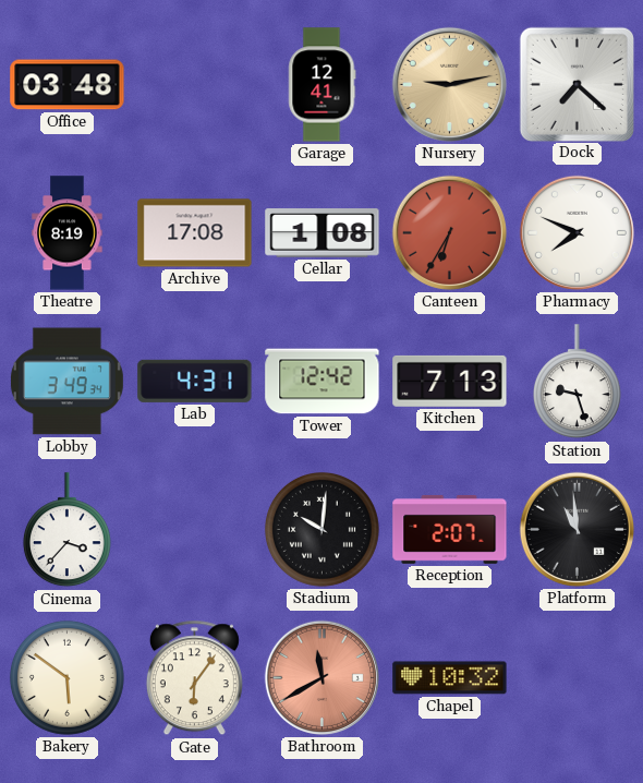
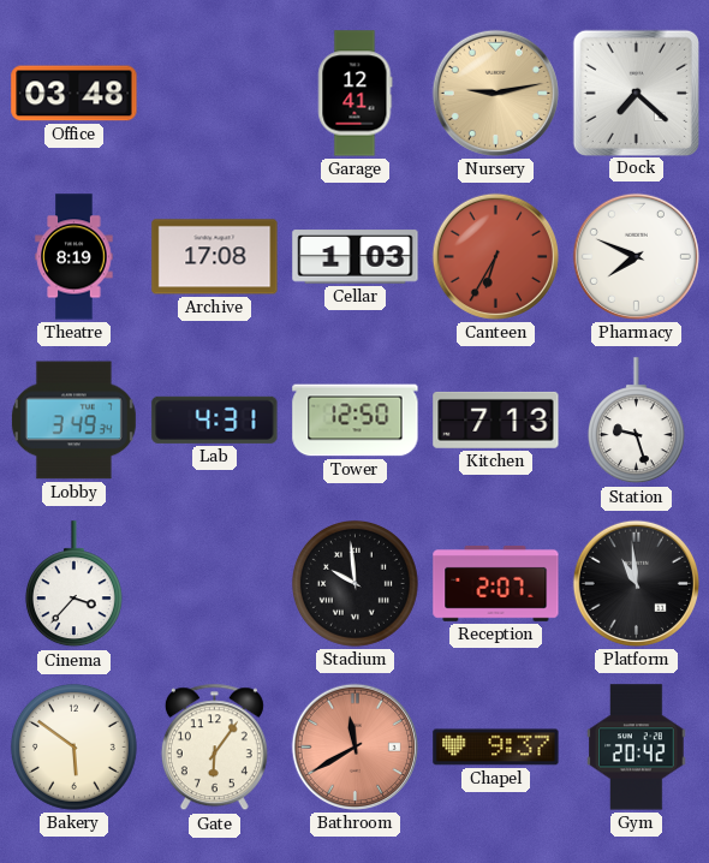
Cellar: 1:08 -> 1:03
Tower: 12:42 -> 12:50
Stadium: 10:01 -> 9:59
Chapel: 10:32 -> 9:37
Gym: none -> 20:42
